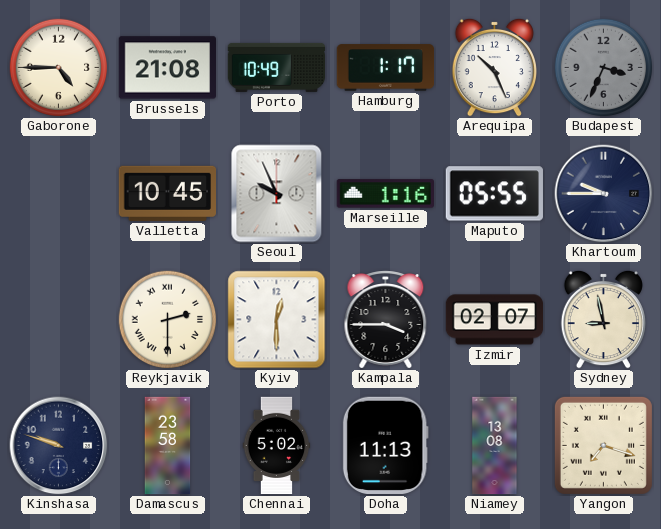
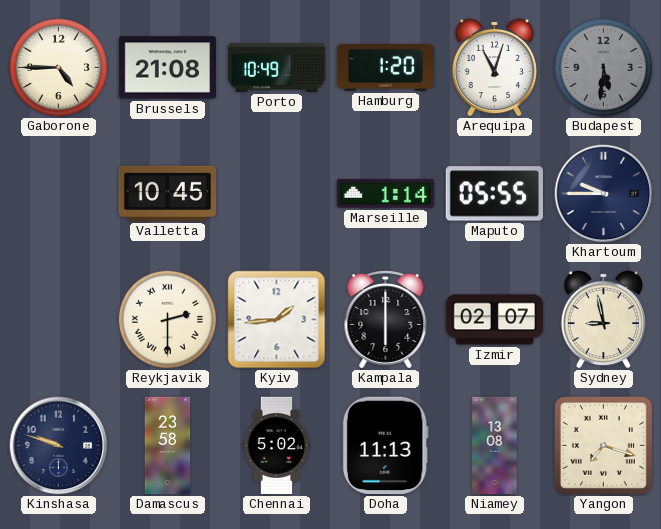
Hamburg: 1:17 -> 1:20
Arequipa: 10:26 -> 11:03
Budapest: 3:34 -> 5:31
Seoul: 9:56 -> none
Marseille: 1:16 -> 1:14
Kyiv: 12:30 -> 1:44
Kampala: 3:45 -> 6:00
